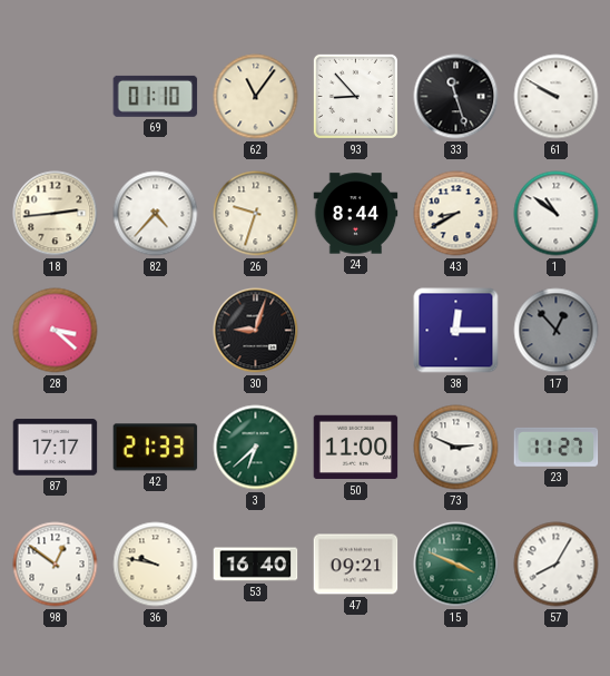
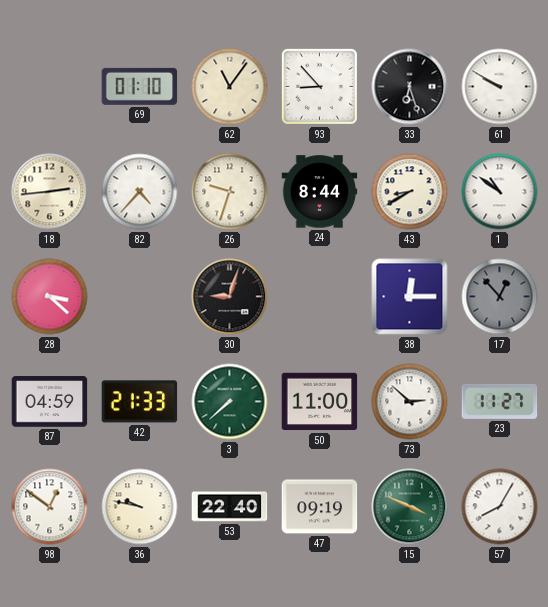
33: 11:27 -> 6:27
87: 17:17 -> 04:59
3: 6:38 -> 7:38
73: 2:49 -> 2:52
53: 16:40 -> 22:40
47: 09:21 -> 09:19
